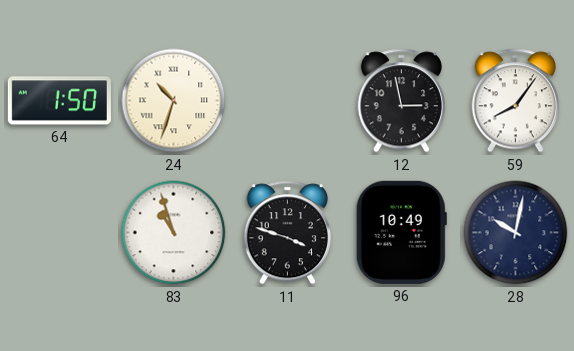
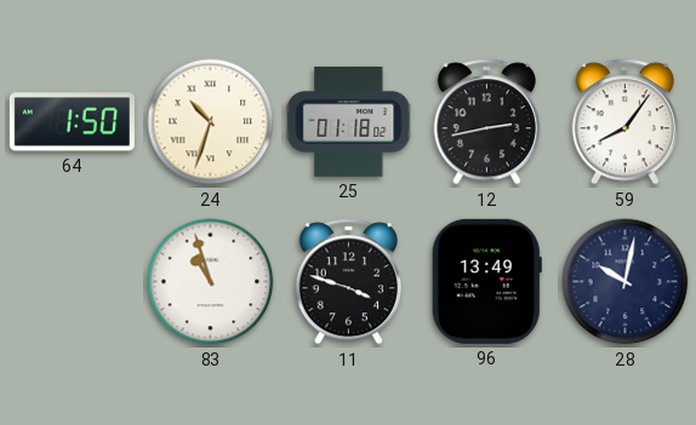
25: none -> 01:18
12: 2:58 -> 2:43
96: 10:49 -> 13:49
